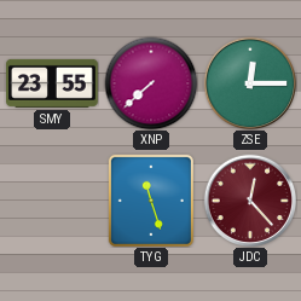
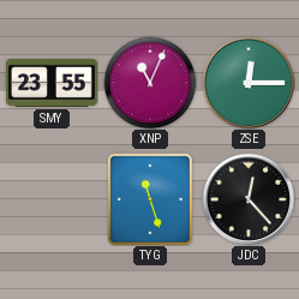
XNP: 7:38 -> 11:04
JDC dial: burgundy -> black
